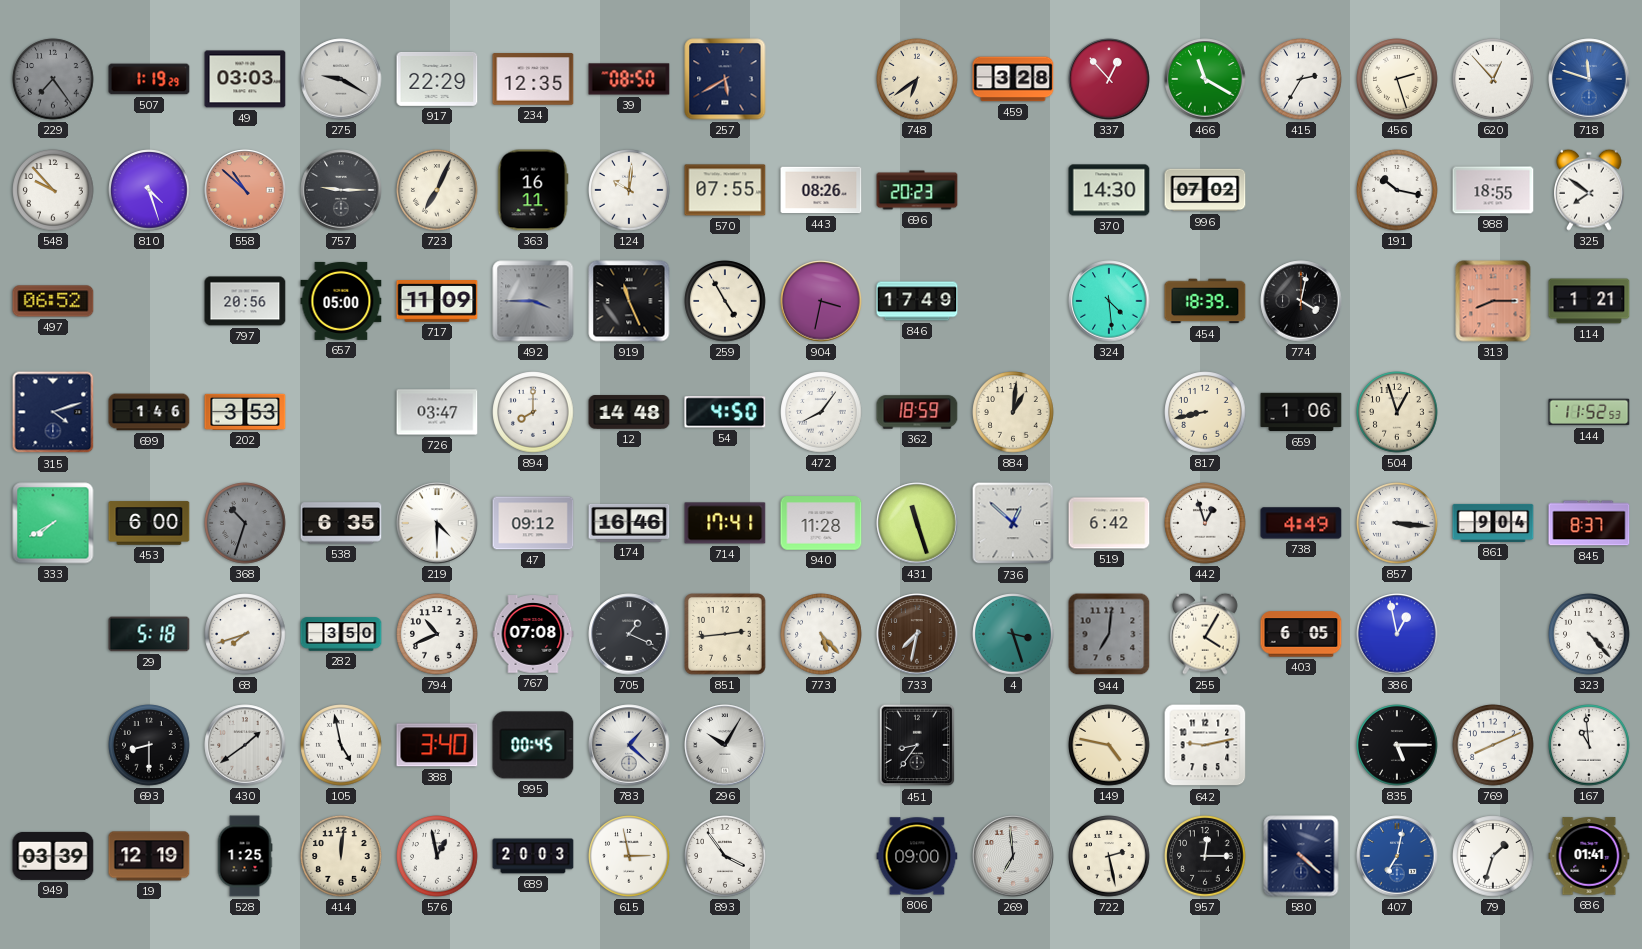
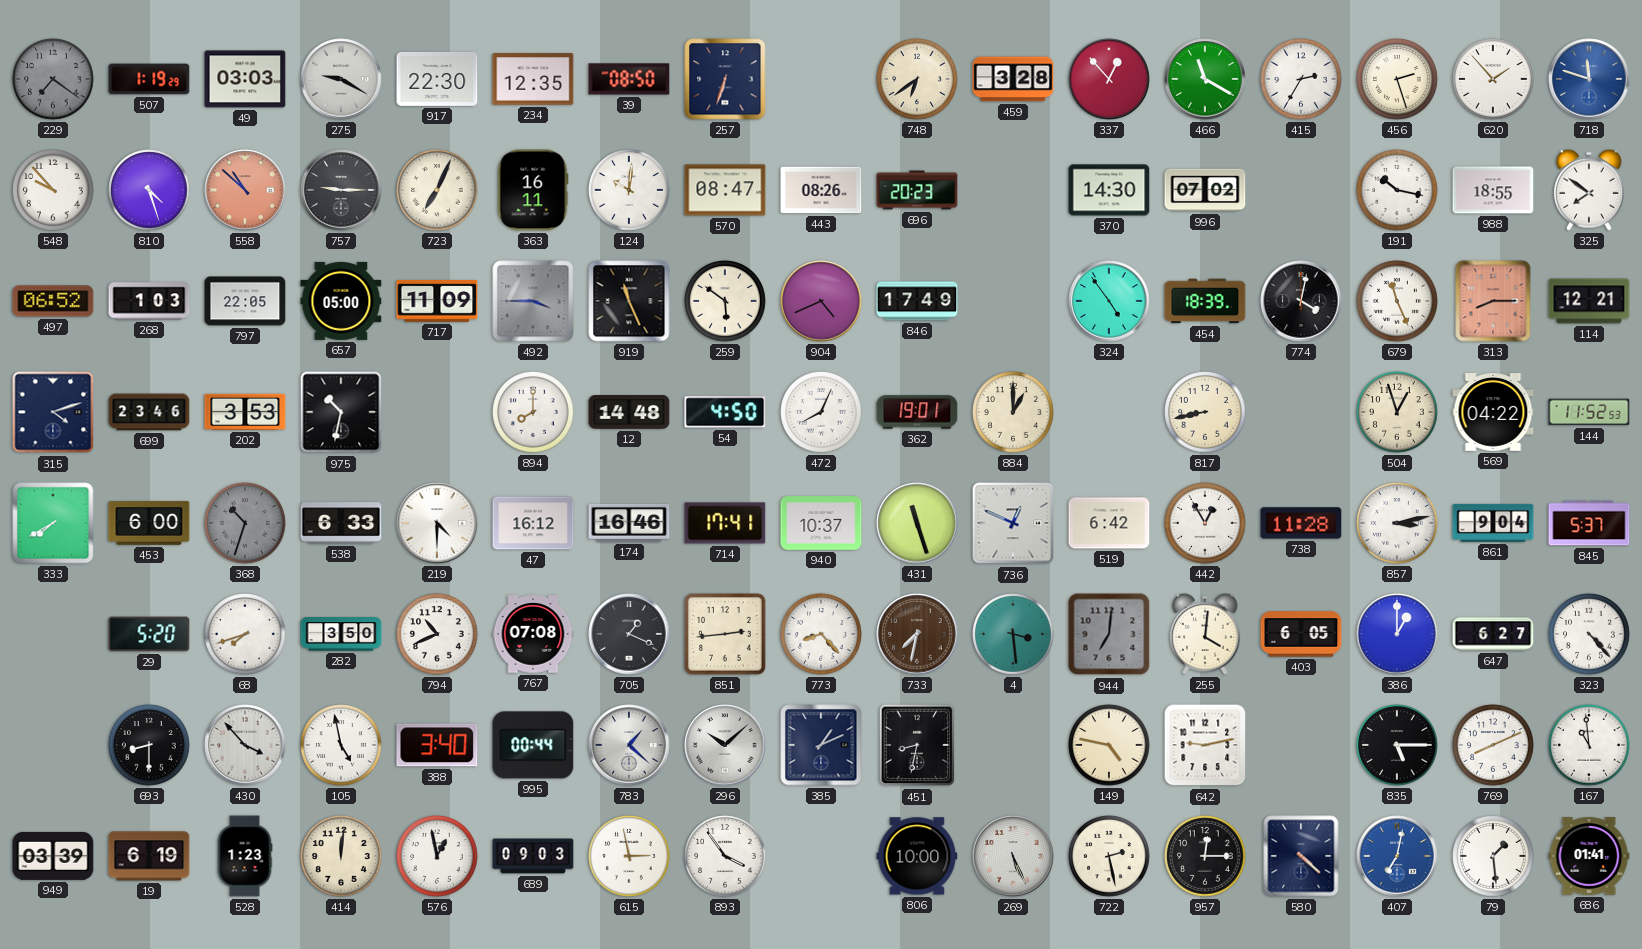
229: 7:24 -> 7:21
917: 22:29 -> 22:30
257: 5:40 -> 6:33
620: 12:53 -> 1:53
570: 07:55 -> 08:47
268: none -> 1:03
797: 20:56 -> 22:05
259: 4:55 -> 5:51
904: 3:32 -> 4:41
324: 4:29 -> 4:54
679: none -> 11:26
114: 1:21 -> 12:21
699: 1:46 -> 23:46
975: none -> 10:32
726: 03:47 -> none
472: 8:06 -> 8:04
362: 18:59 -> 19:01
884: 1:01 -> 1:00
659: 1:06 -> none
569: none -> 04:22
538: 6:35 -> 6:33
47: 09:12 -> 16:12
940: 11:28 -> 10:37
736: 12:52 -> 12:49
442: 12:57 -> 12:55
738: 4:49 -> 11:28
857: 3:16 -> 3:13
845: 8:37 -> 5:37
29: 5:18 -> 5:20
773: 5:23 -> 8:23
4: 3:27 -> 3:29
255: 4:05 -> 4:01
386: 12:58 -> 1:00
647: none -> 6:27
430: 1:39 -> 3:53
995: 00:45 -> 00:44
296: 10:05 -> 10:08
385: none -> 1:11
451: 8:36 -> 8:32
19: 12:19 -> 6:19
528: 1:25 -> 1:23
689: 20:03 -> 09:03
806: 09:00 -> 10:00
269: 6:59 -> 5:26
79: 1:33 -> 1:29
